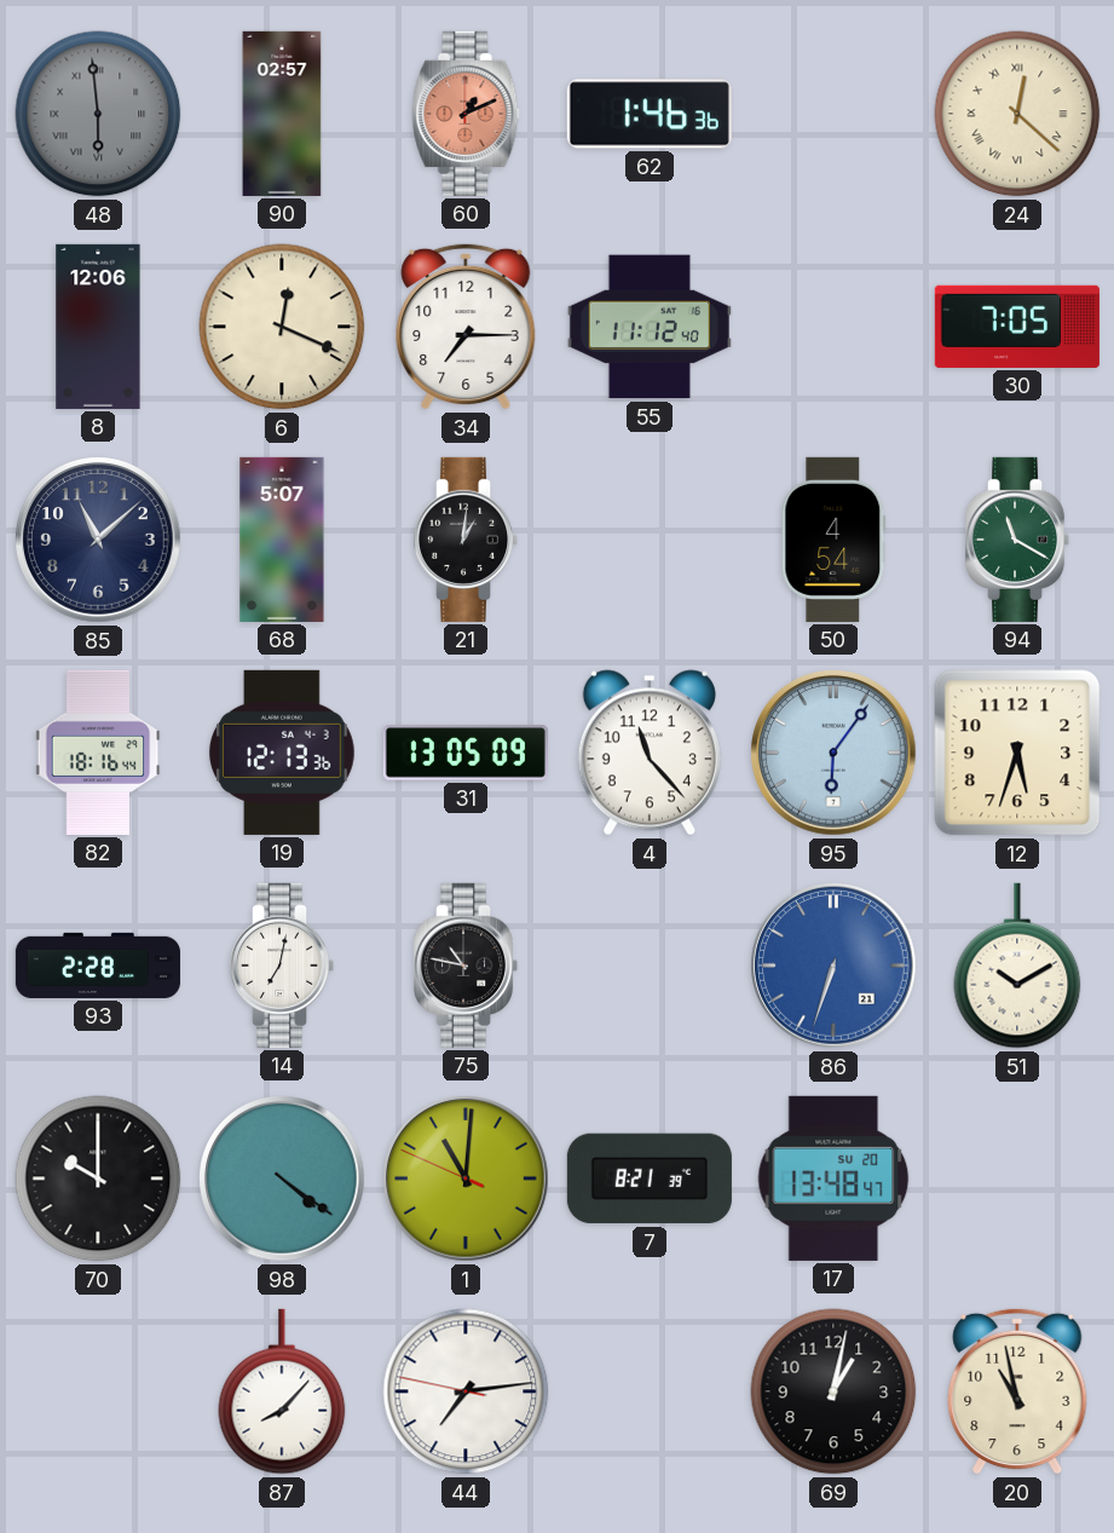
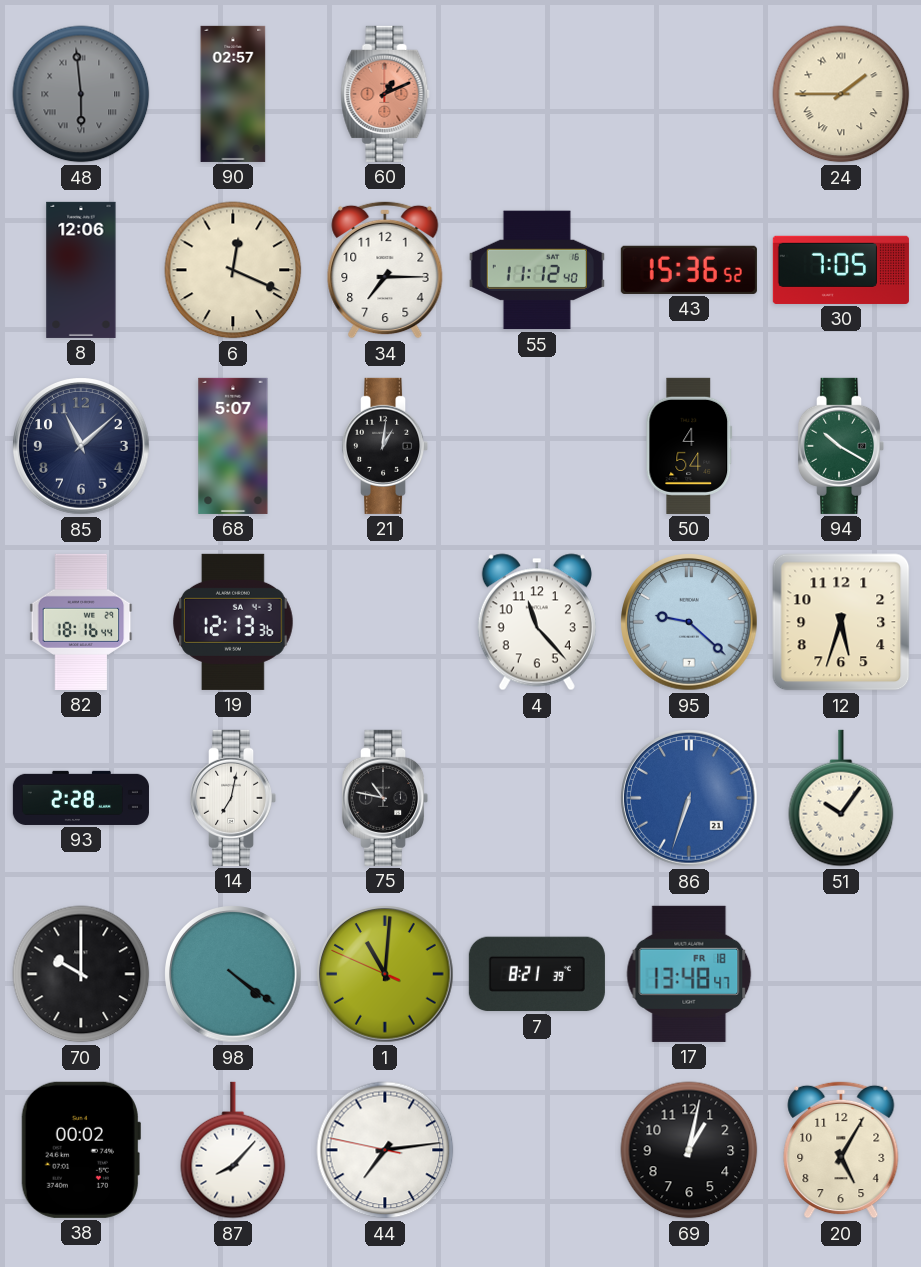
62: 1:46 -> none
24: 12:22 -> 1:45
43: none -> 15:36
94: 11:20 -> 10:20
31: 13:05 -> none
95: 6:06 -> 9:22
51: 10:10 -> 10:06
17 date: SU 20 -> FR 18
38: none -> 00:02
20: 10:58 -> 5:05
